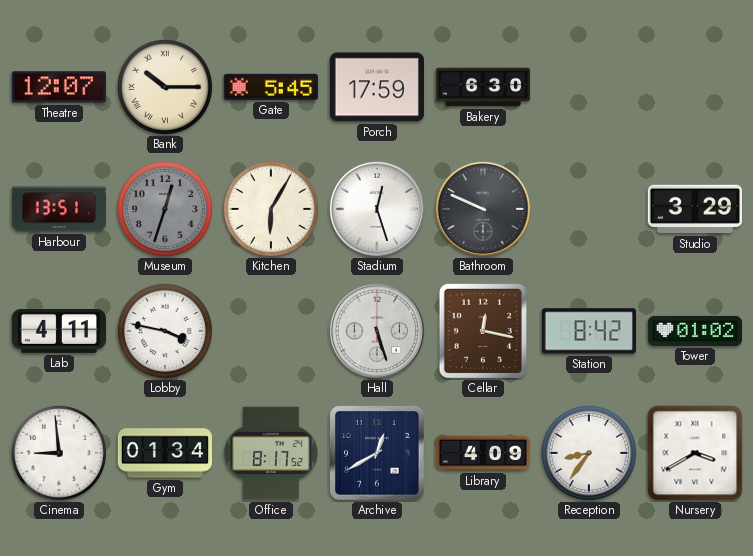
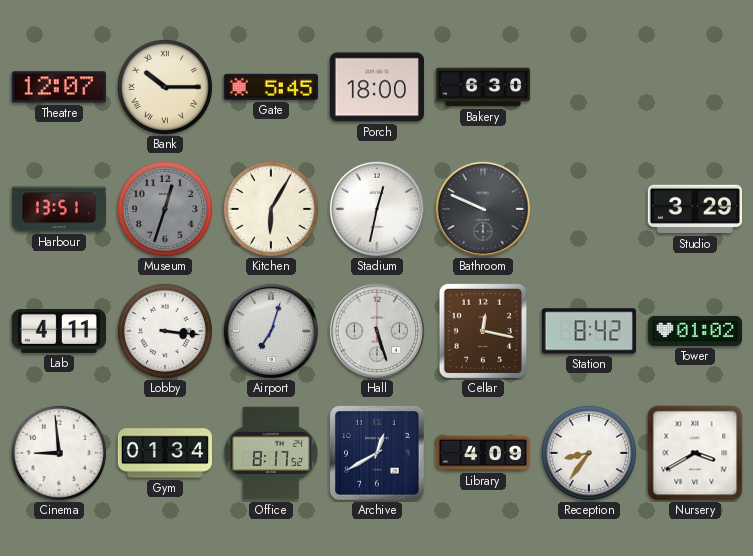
Porch: 17:59 -> 18:00
Stadium: 12:27 -> 12:32
Lobby: 3:47 -> 3:16
Airport: none -> 7:03
